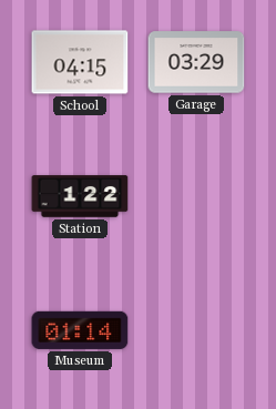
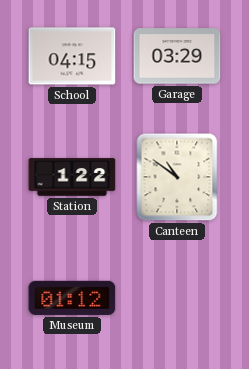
Canteen: none -> 10:51
Museum: 01:14 -> 01:12
